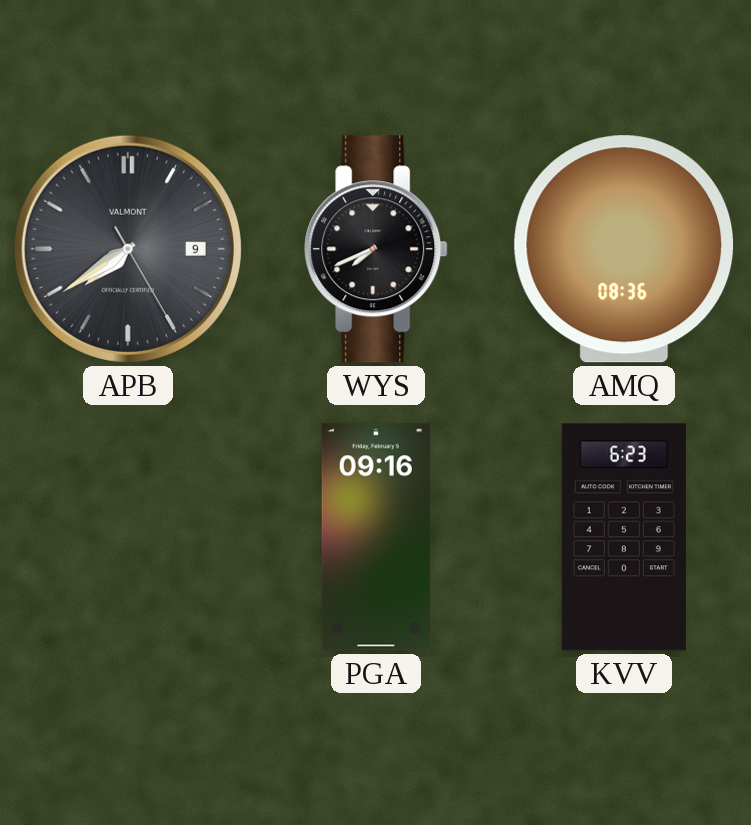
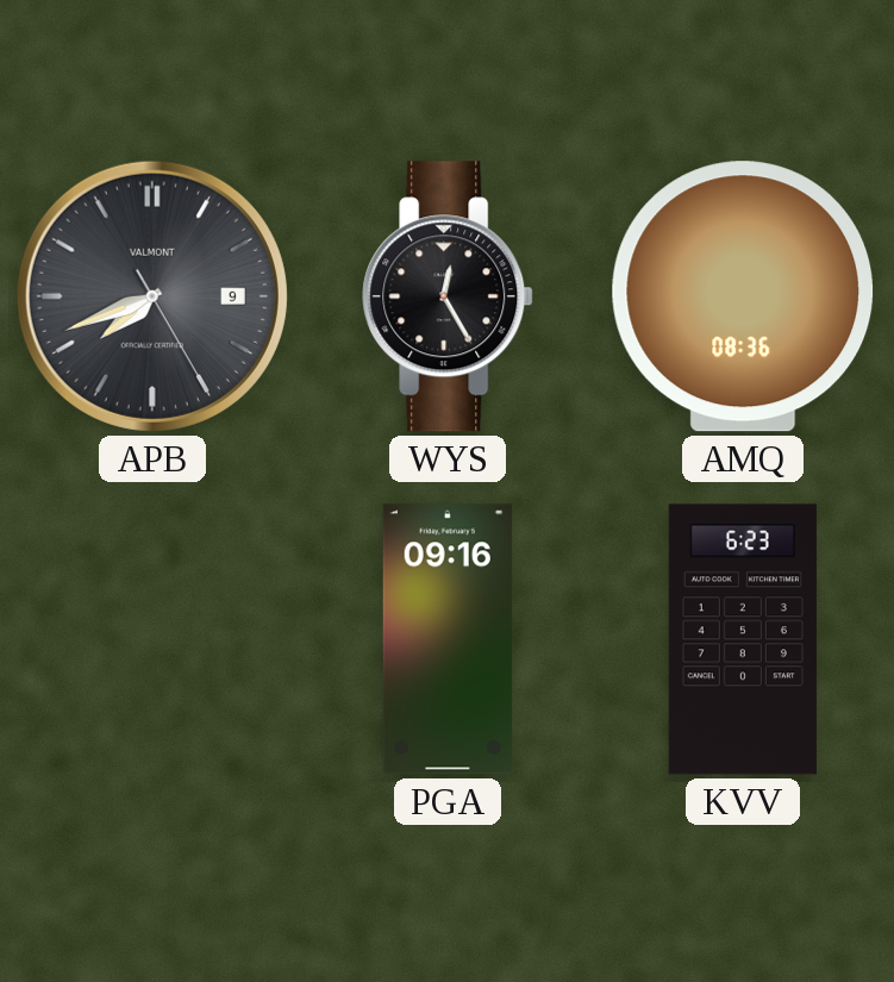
APB: 7:39 -> 7:41
WYS: 7:41 -> 12:25
